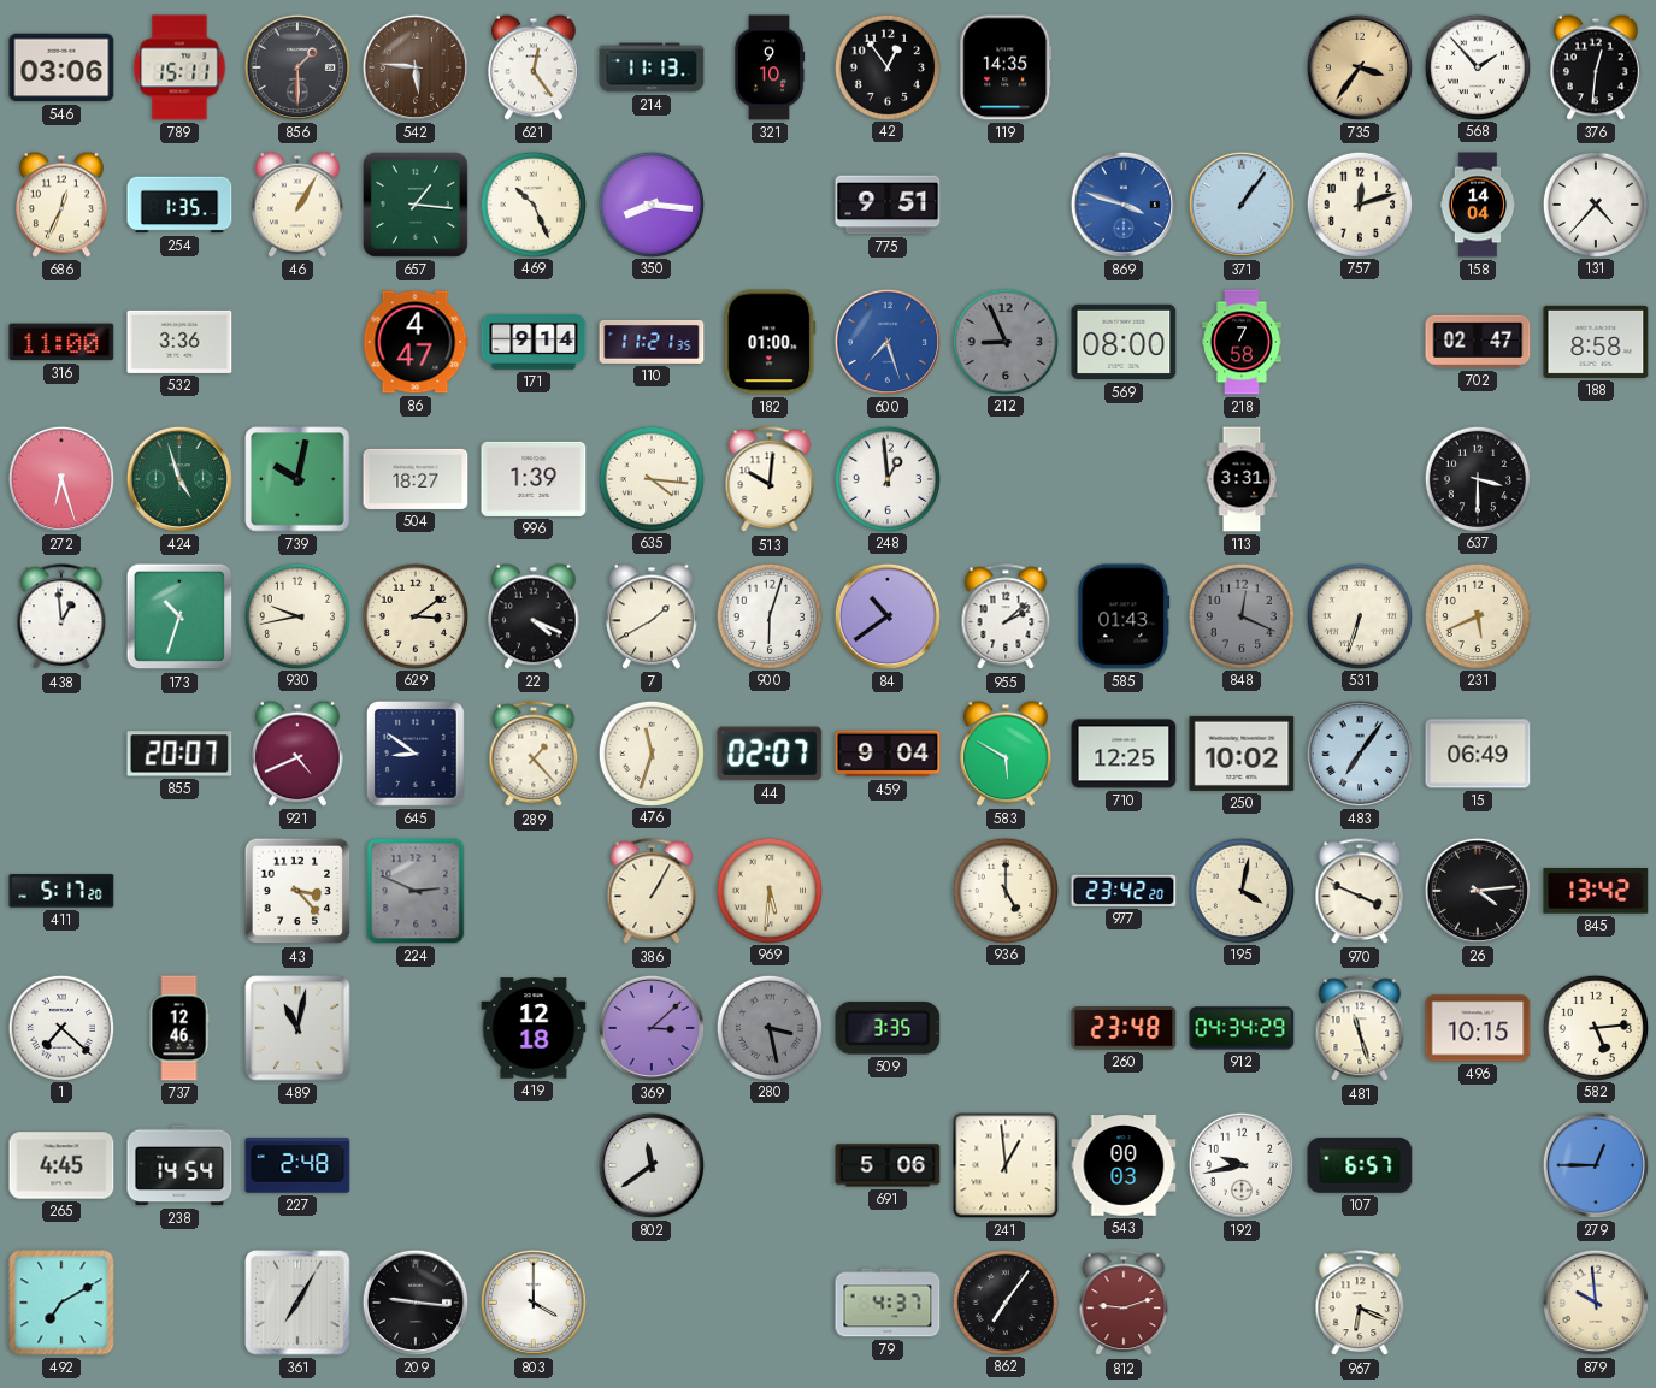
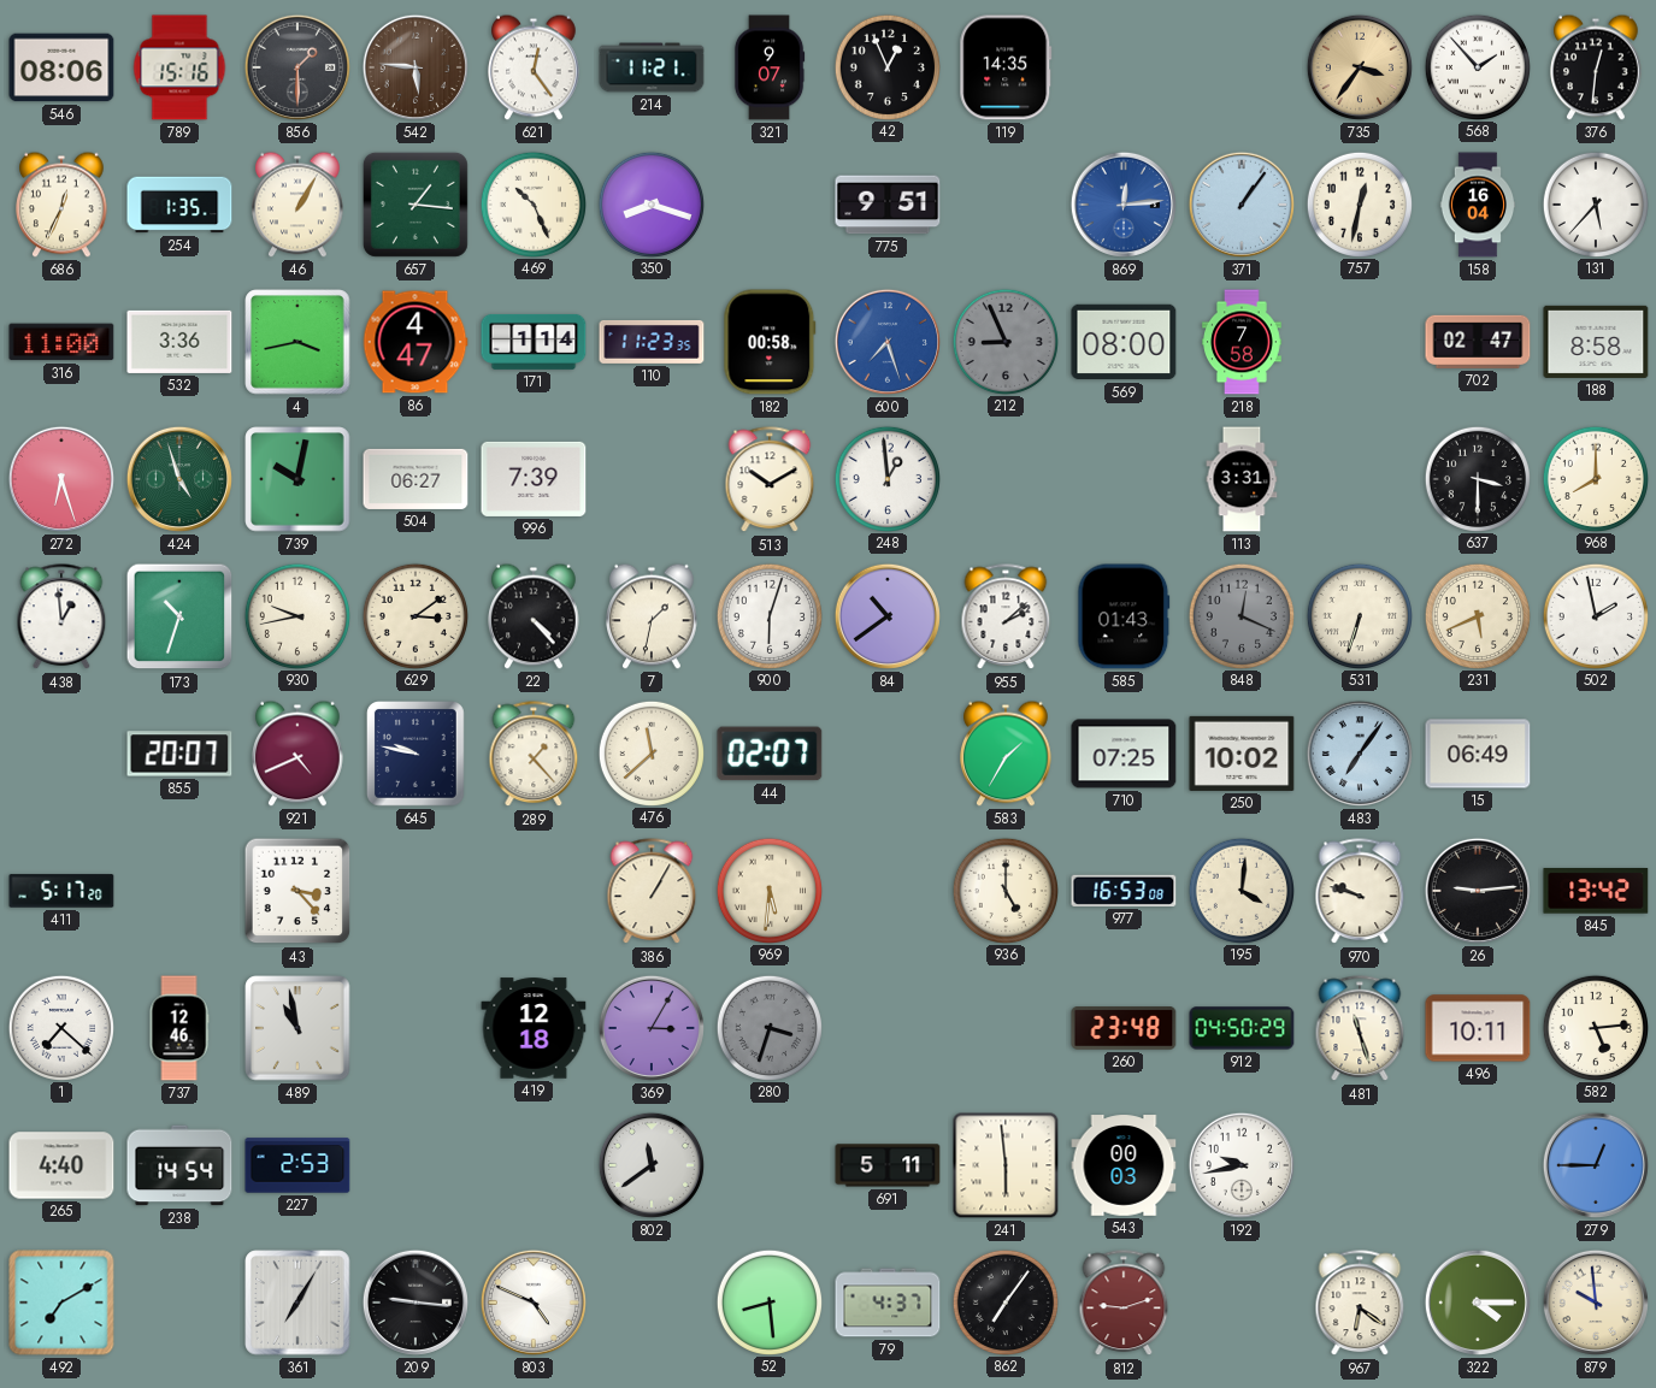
546: 03:06 -> 08:06
789: 15:11 -> 15:16
214: 11:13 -> 11:21
321: 9:10 -> 9:07
42: 12:54 -> 12:56
350: 8:16 -> 8:18
869: 3:48 -> 12:14
757: 12:12 -> 12:32
158: 14:04 -> 16:04
131: 4:37 -> 5:37
4: none -> 3:43
171: 9:14 -> 1:14
110: 11:21 -> 11:23
182: 01:00 -> 00:58
504: 18:27 -> 06:27
996: 1:39 -> 7:39
635: 4:16 -> none
513: 10:01 -> 10:10
968: none -> 8:00
22: 4:19 -> 4:23
7: 1:40 -> 1:32
502: none -> 1:58
645: 8:51 -> 9:47
476: 11:33 -> 11:38
459: 9:04 -> none
583: 5:50 -> 1:35
710: 12:25 -> 07:25
224: 2:49 -> none
977: 23:42 -> 16:53
195: 4:02 -> 4:01
970: 3:49 -> 9:48
26: 4:14 -> 9:14
489: 11:02 -> 10:58
369: 3:08 -> 3:05
280: 3:28 -> 3:33
509: 3:35 -> none
912: 04:34 -> 04:50
496: 10:15 -> 10:11
265: 4:45 -> 4:40
227: 2:48 -> 2:53
691: 5:06 -> 5:11
241: 12:59 -> 5:59
107: 6:57 -> none
803: 4:00 -> 4:49
52: none -> 8:29
967: 6:19 -> 6:21
322: none -> 4:15
